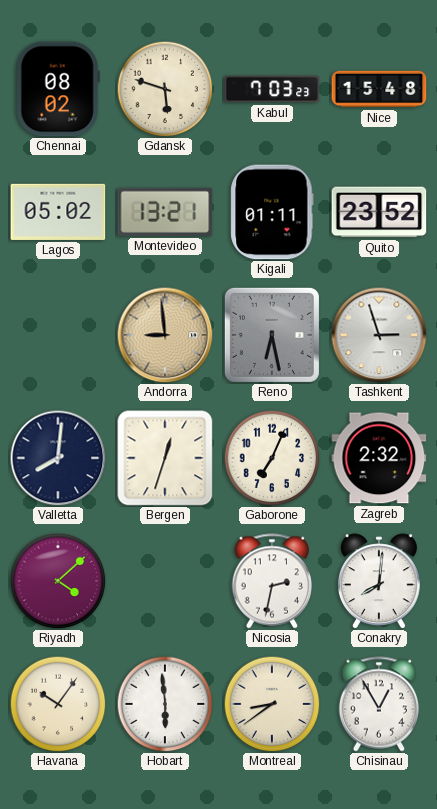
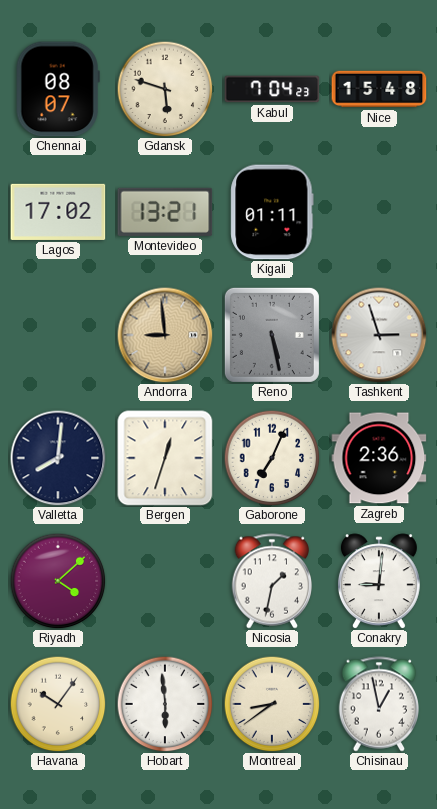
Chennai: 08:02 -> 08:07
Kabul: 7:03 -> 7:04
Lagos: 05:02 -> 17:02
Quito: 23:52 -> none
Reno: 6:28 -> 5:28
Zagreb: 2:32 -> 2:36
Nicosia: 2:32 -> 1:32
Conakry: 8:01 -> 9:01
Chisinau: 12:55 -> 12:58
